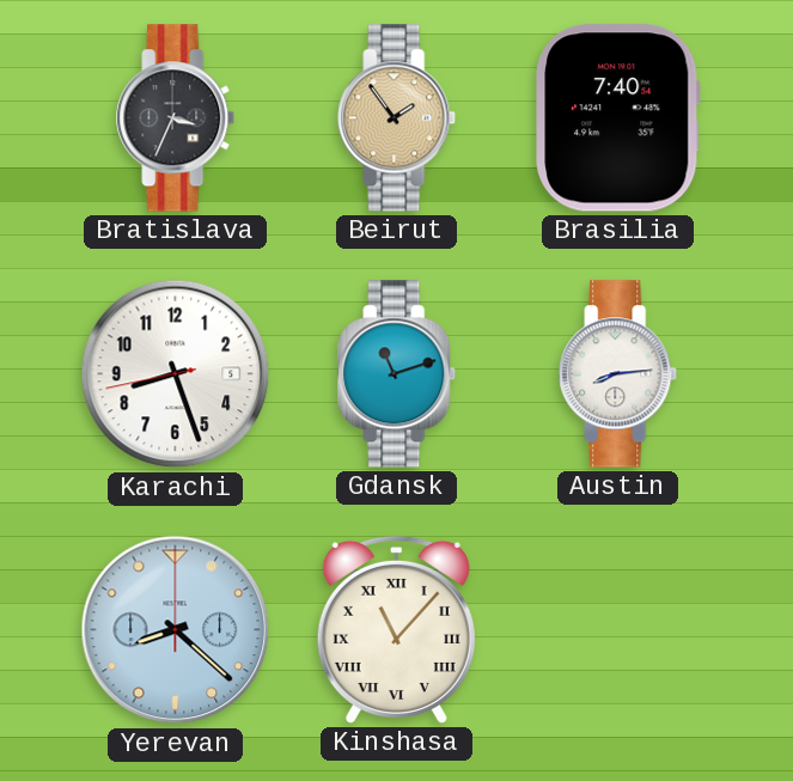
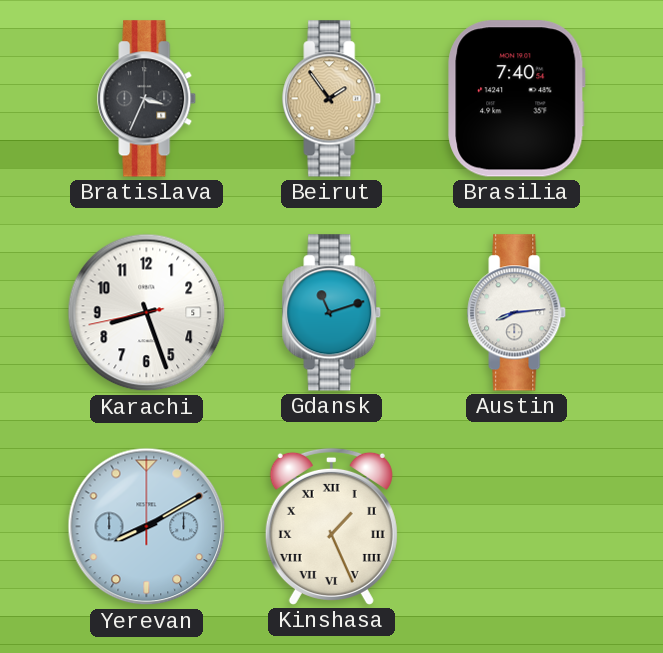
Yerevan: 8:22 -> 8:10
Kinshasa: 11:07 -> 1:26
